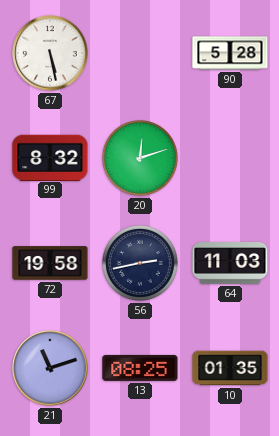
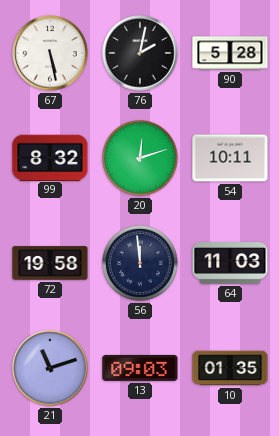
76: none -> 2:02
54: none -> 10:11
56: 2:43 -> 11:59
13: 08:25 -> 09:03
